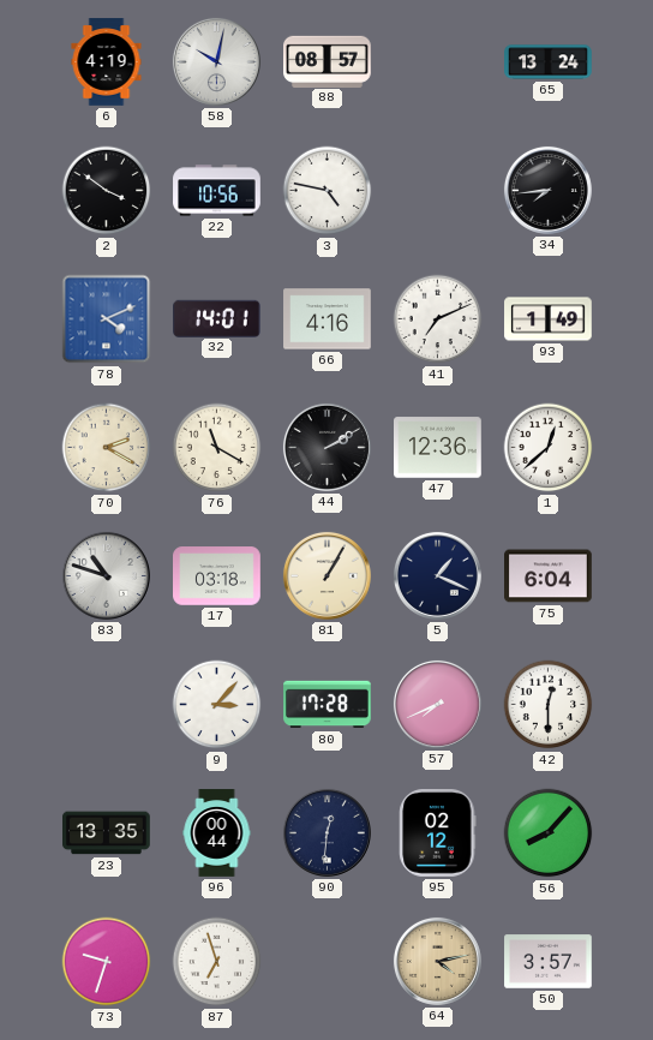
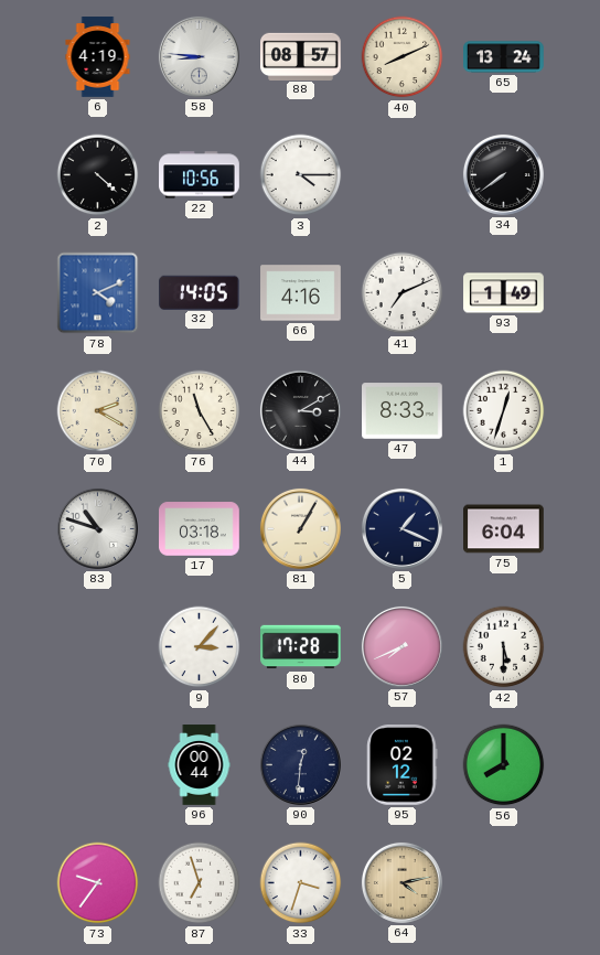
58: 10:02 -> 8:46
40: none -> 8:11
2: 3:51 -> 4:22
3: 4:47 -> 4:15
34: 7:44 -> 7:39
32: 14:01 -> 14:05
76: 11:20 -> 11:25
44: 2:10 -> 3:10
47: 12:36 -> 8:33
1: 12:38 -> 12:33
42: 12:30 -> 5:30
23: 13:35 -> none
56: 8:07 -> 8:00
73: 9:33 -> 9:36
33: none -> 3:33
50: 3:57 -> none
